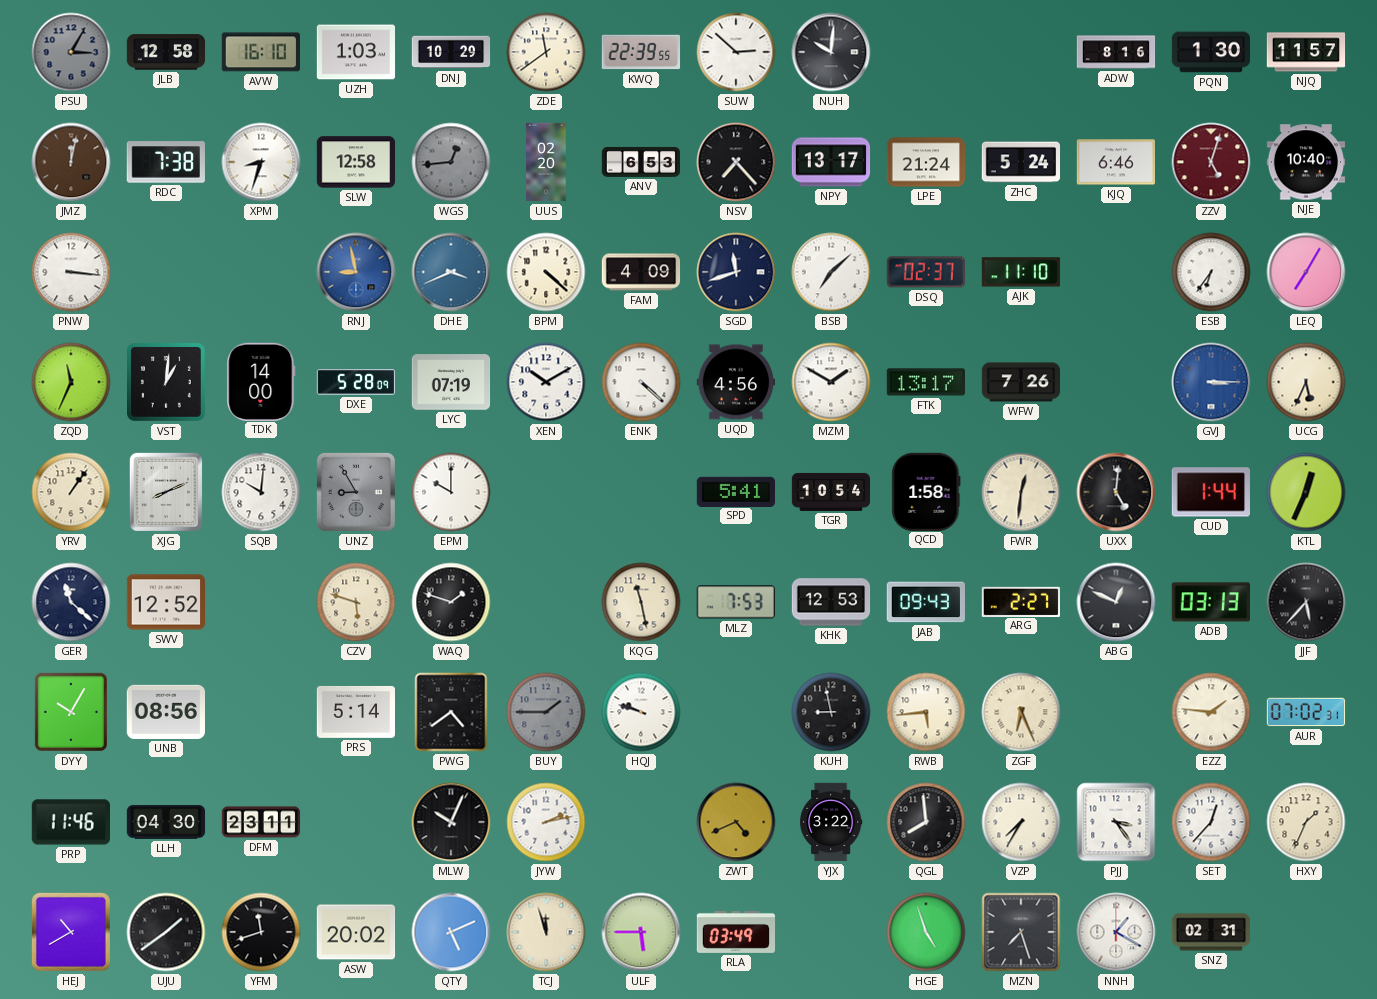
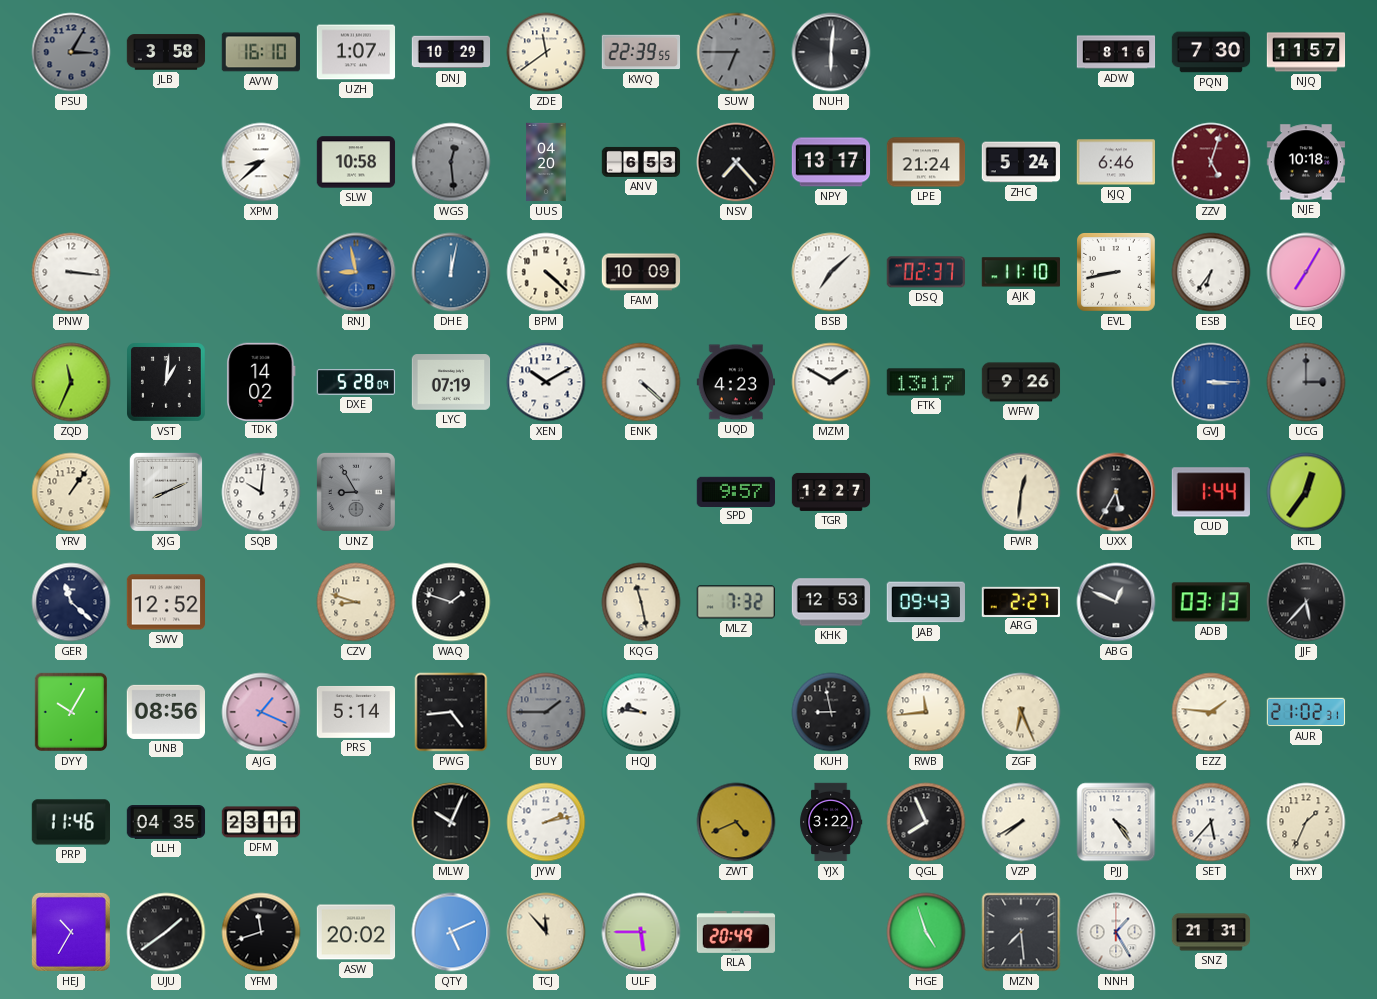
JLB: 12:58 -> 3:58
UZH: 1:03 -> 1:07
SUW: 2:52 -> 6:45
SUW dial: white -> grey
NUH: 10:01 -> 6:01
PQN: 1:30 -> 7:30
JMZ: 12:02 -> none
RDC: 7:38 -> none
XPM: 8:33 -> 8:38
SLW: 12:58 -> 10:58
WGS: 12:44 -> 12:29
UUS: 02:20 -> 04:20
NJE: 10:40 -> 10:18
DHE: 3:41 -> 12:02
FAM: 4:09 -> 10:09
SGD: 11:42 -> none
EVL: none -> 8:43
TDK: 14:00 -> 14:02
UQD: 4:56 -> 4:23
WFW: 7:26 -> 9:26
UCG: 5:34 -> 3:00
UCG dial: cream -> grey
EPM: 10:00 -> none
SPD: 5:41 -> 9:57
TGR: 10:54 -> 12:27
QCD: 1:58 -> none
UXX: 5:01 -> 5:35
KTL: 12:34 -> 12:36
CZV: 5:48 -> 8:48
MLZ: 7:53 -> 7:32
AJG: none -> 1:19
PWG: 4:39 -> 4:44
HQJ: 9:48 -> 9:46
RWB: 5:44 -> 11:44
AUR: 07:02 -> 21:02
LLH: 04:30 -> 04:35
QGL: 7:59 -> 7:56
VZP: 7:35 -> 7:40
PJJ: 3:24 -> 4:24
SET: 12:37 -> 5:37
HEJ: 10:40 -> 10:35
TCJ: 11:57 -> 11:53
RLA: 03:49 -> 20:49
MZN: 7:27 -> 7:29
NNH: 1:20 -> 1:25
SNZ: 02:31 -> 21:31
